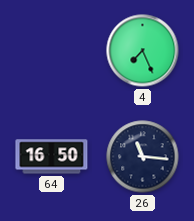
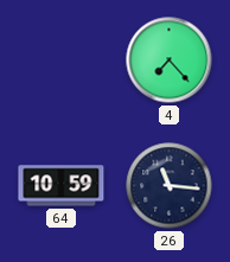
4: 7:26 -> 7:23
64: 16:50 -> 10:59
